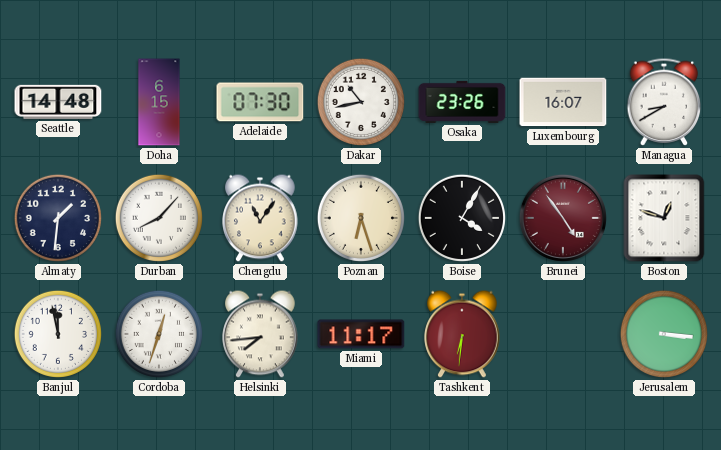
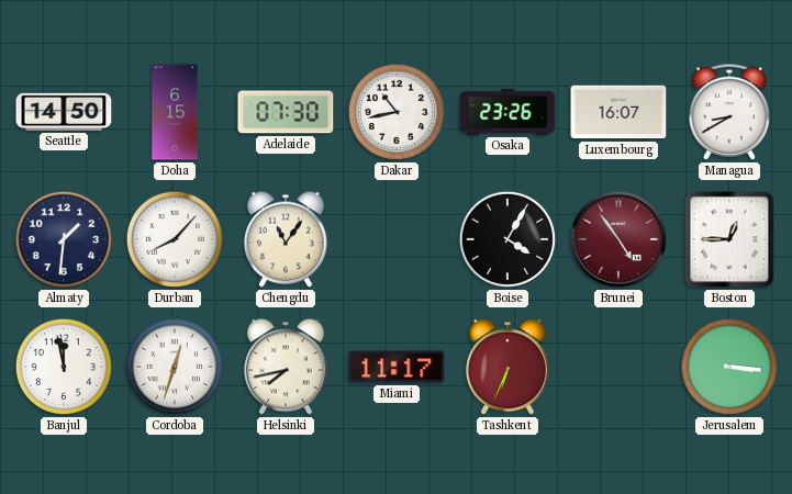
Seattle: 14:48 -> 14:50
Poznan: 6:27 -> none
Boston: 12:48 -> 12:45
Helsinki: 7:44 -> 7:43
Tashkent: 6:31 -> 6:34
